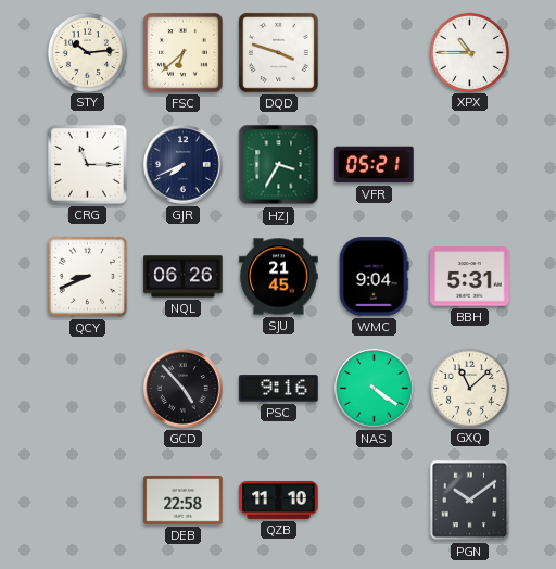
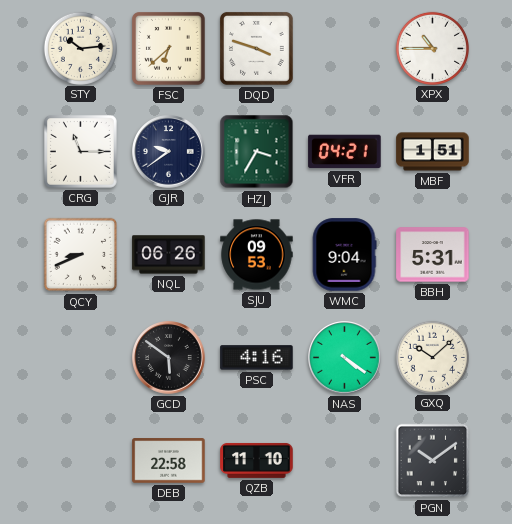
GJR: 7:41 -> 9:39
VFR: 05:21 -> 04:21
MBF: none -> 1:51
SJU: 21:45 -> 09:53
GCD: 4:53 -> 5:51
PSC: 9:16 -> 4:16
GXQ: 11:08 -> 10:08
